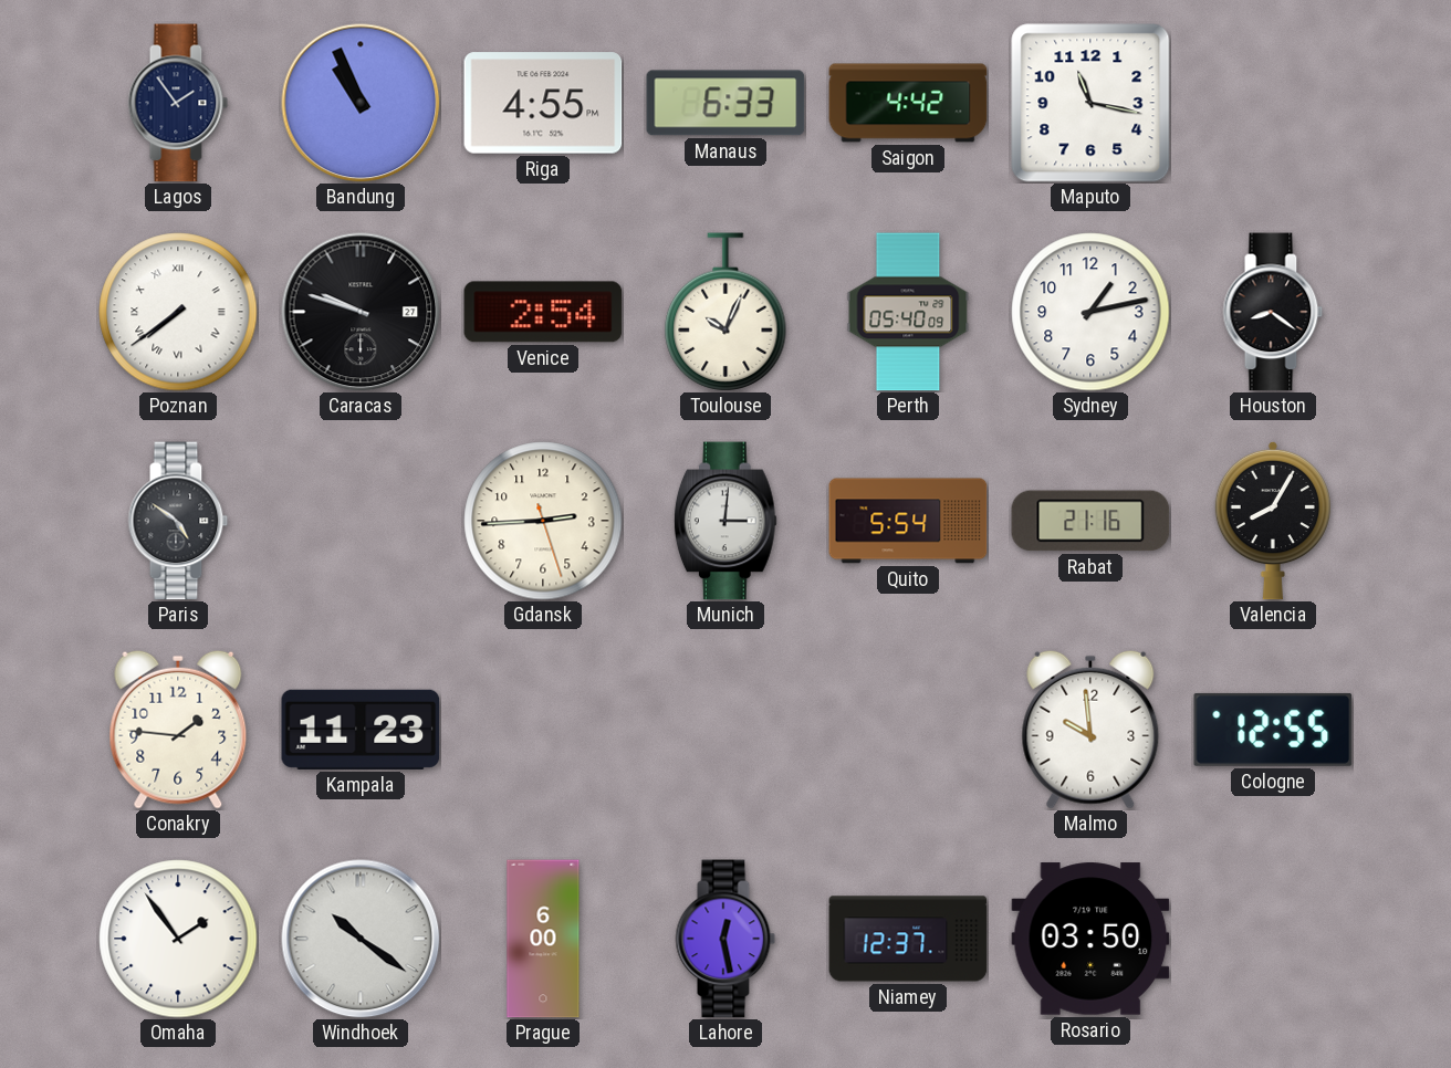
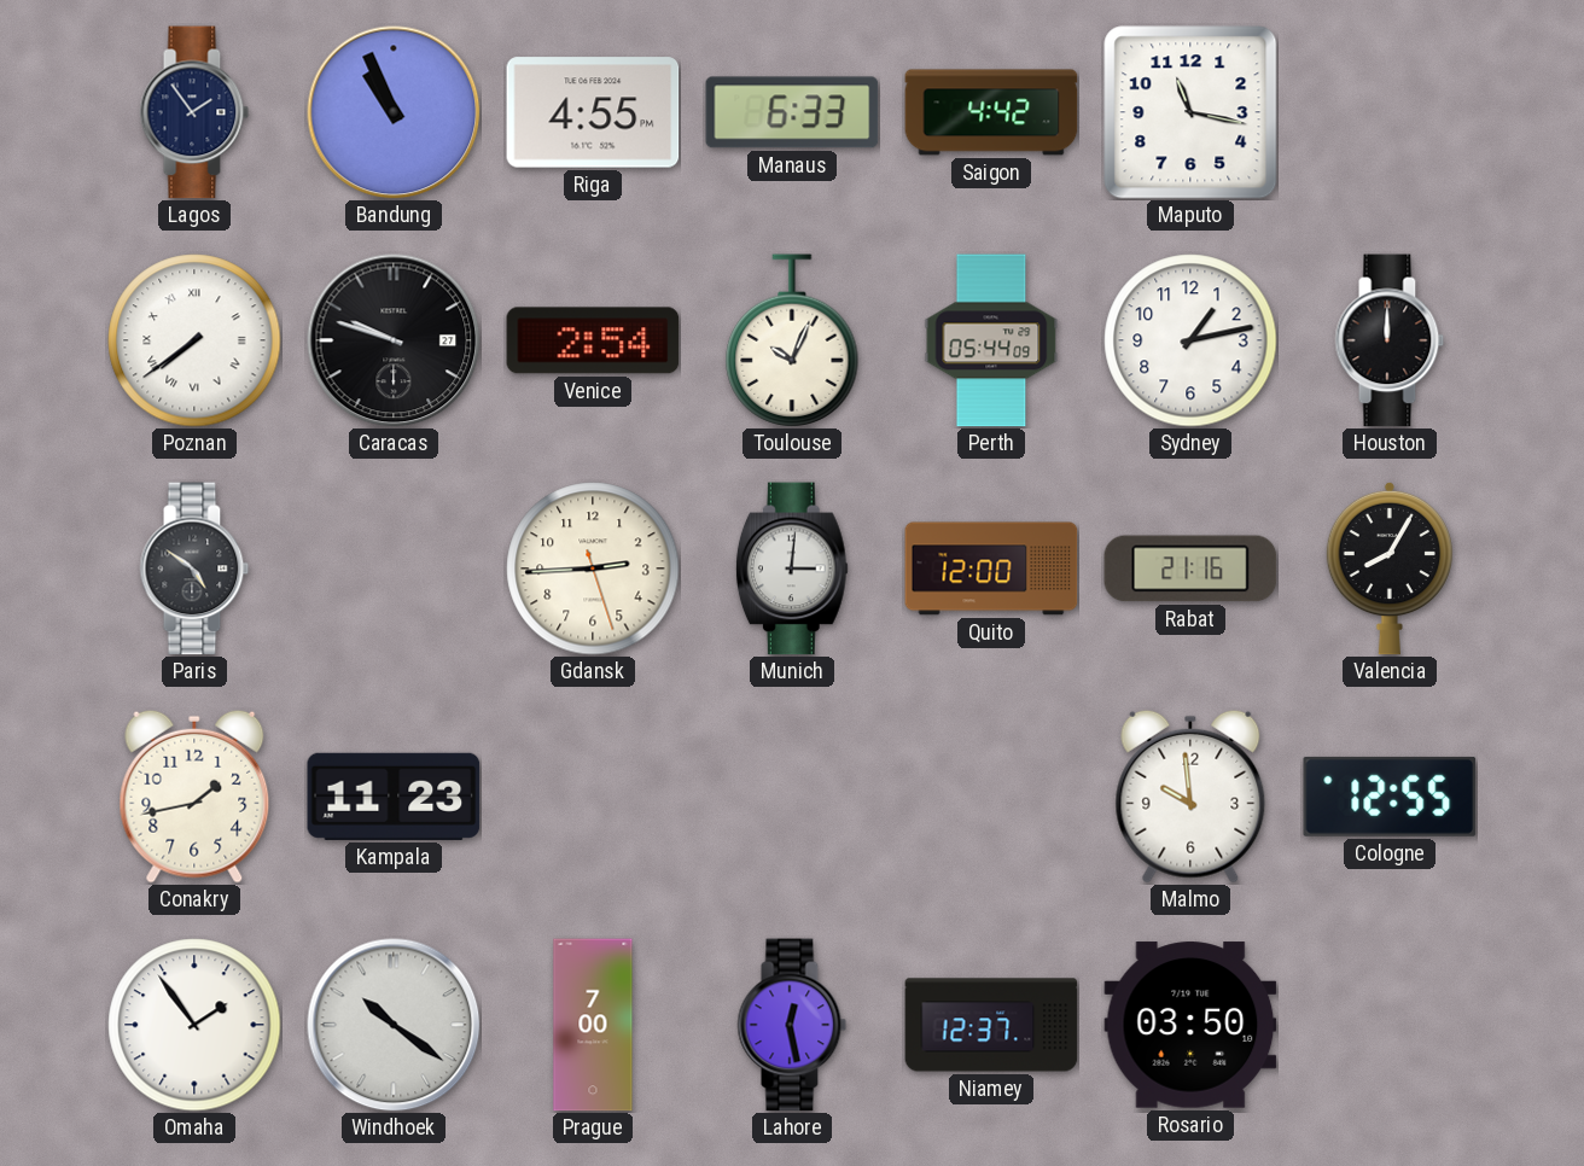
Perth: 05:40 -> 05:44
Houston: 8:21 -> 12:00
Quito: 5:54 -> 12:00
Conakry: 1:46 -> 1:43
Prague: 6:00 -> 7:00
